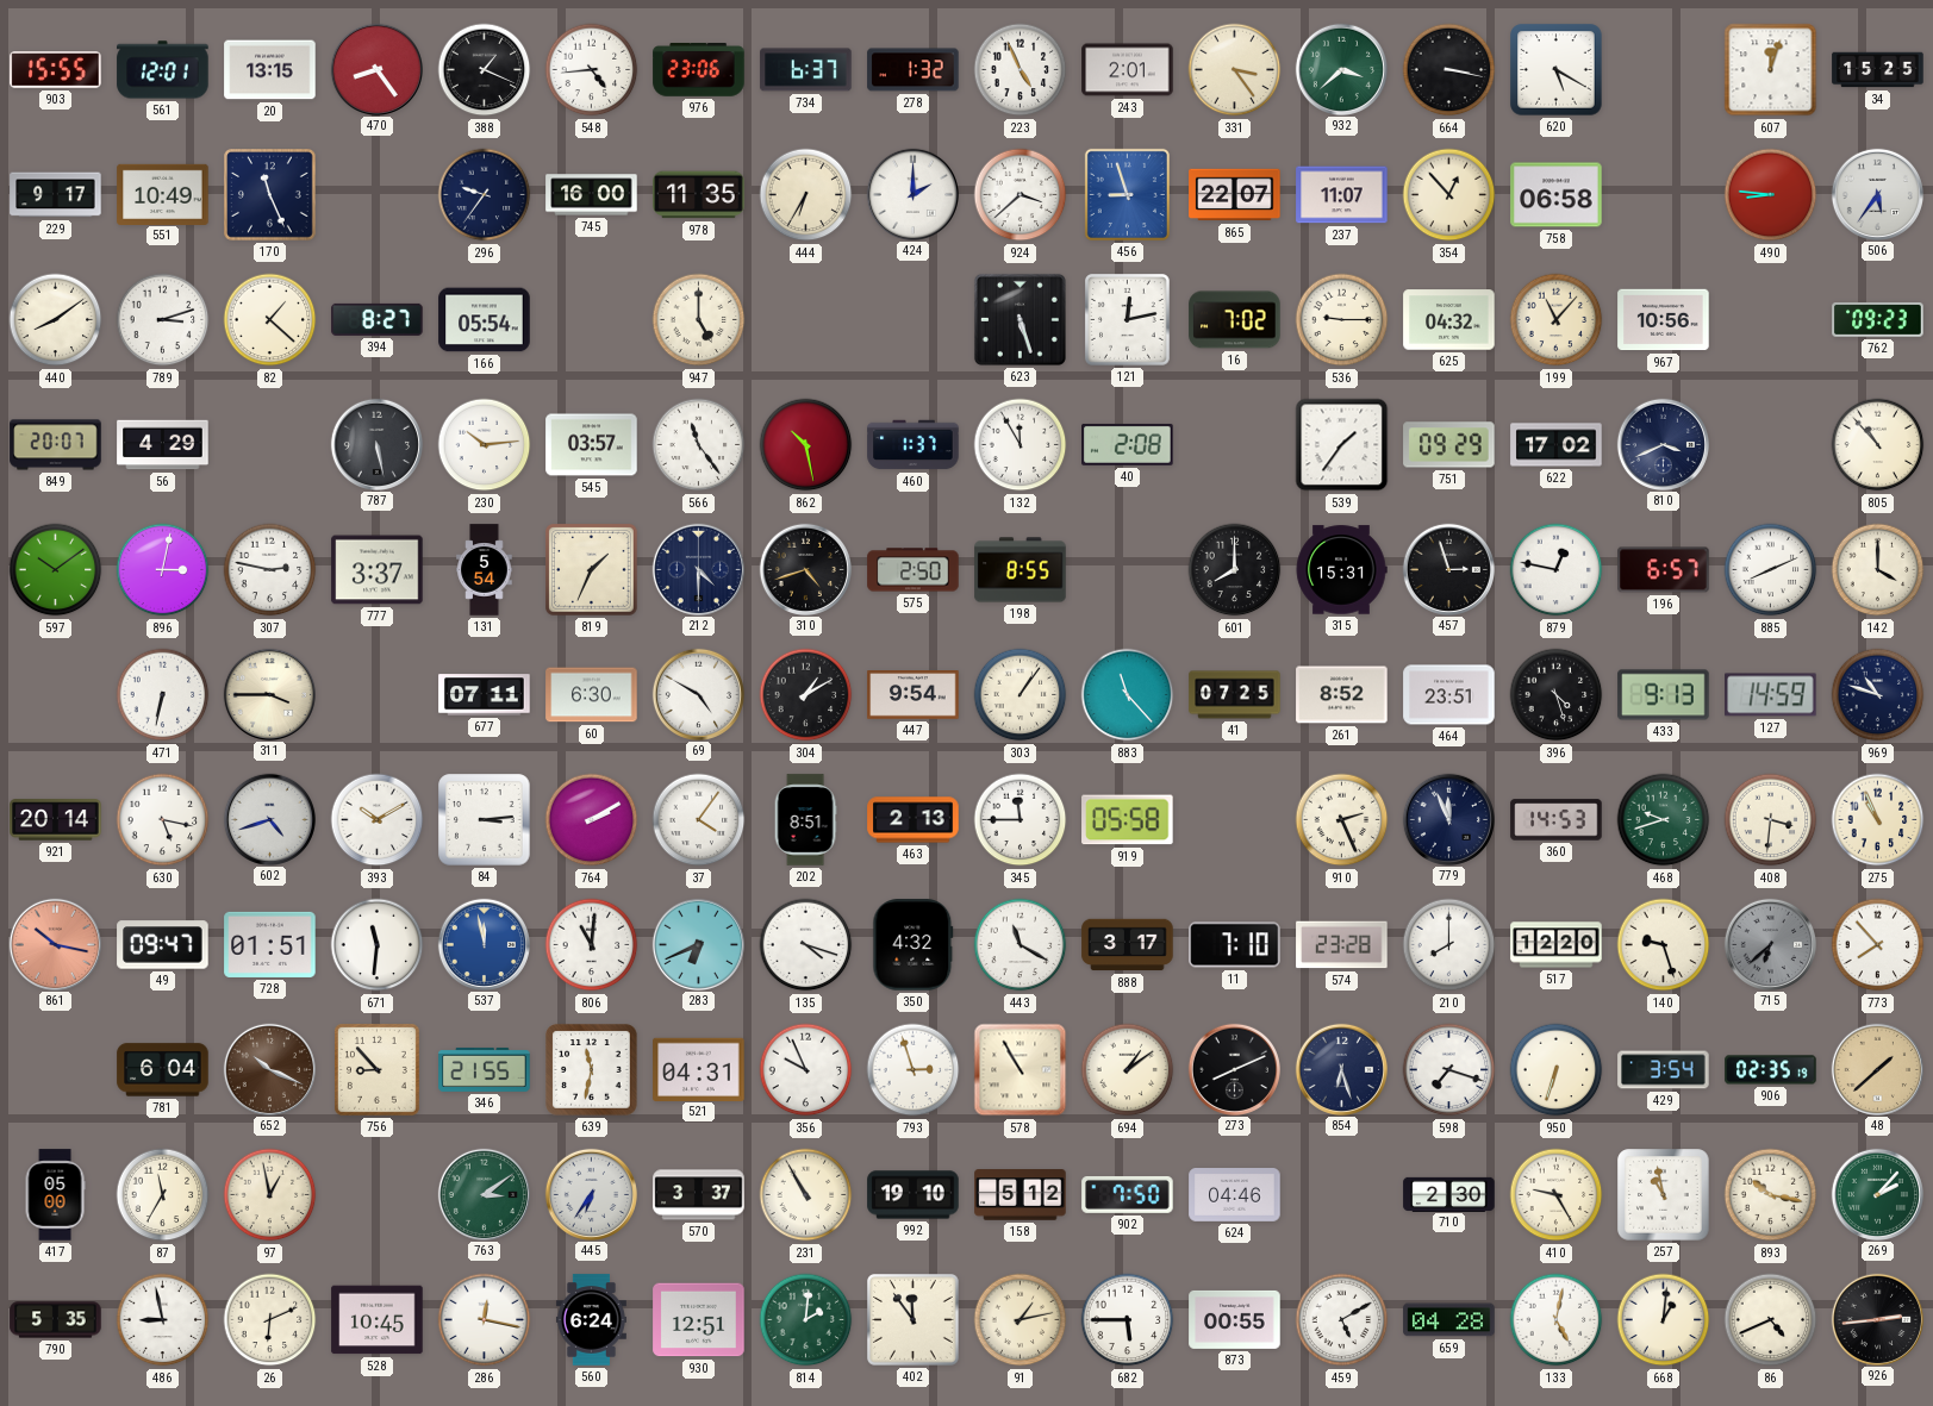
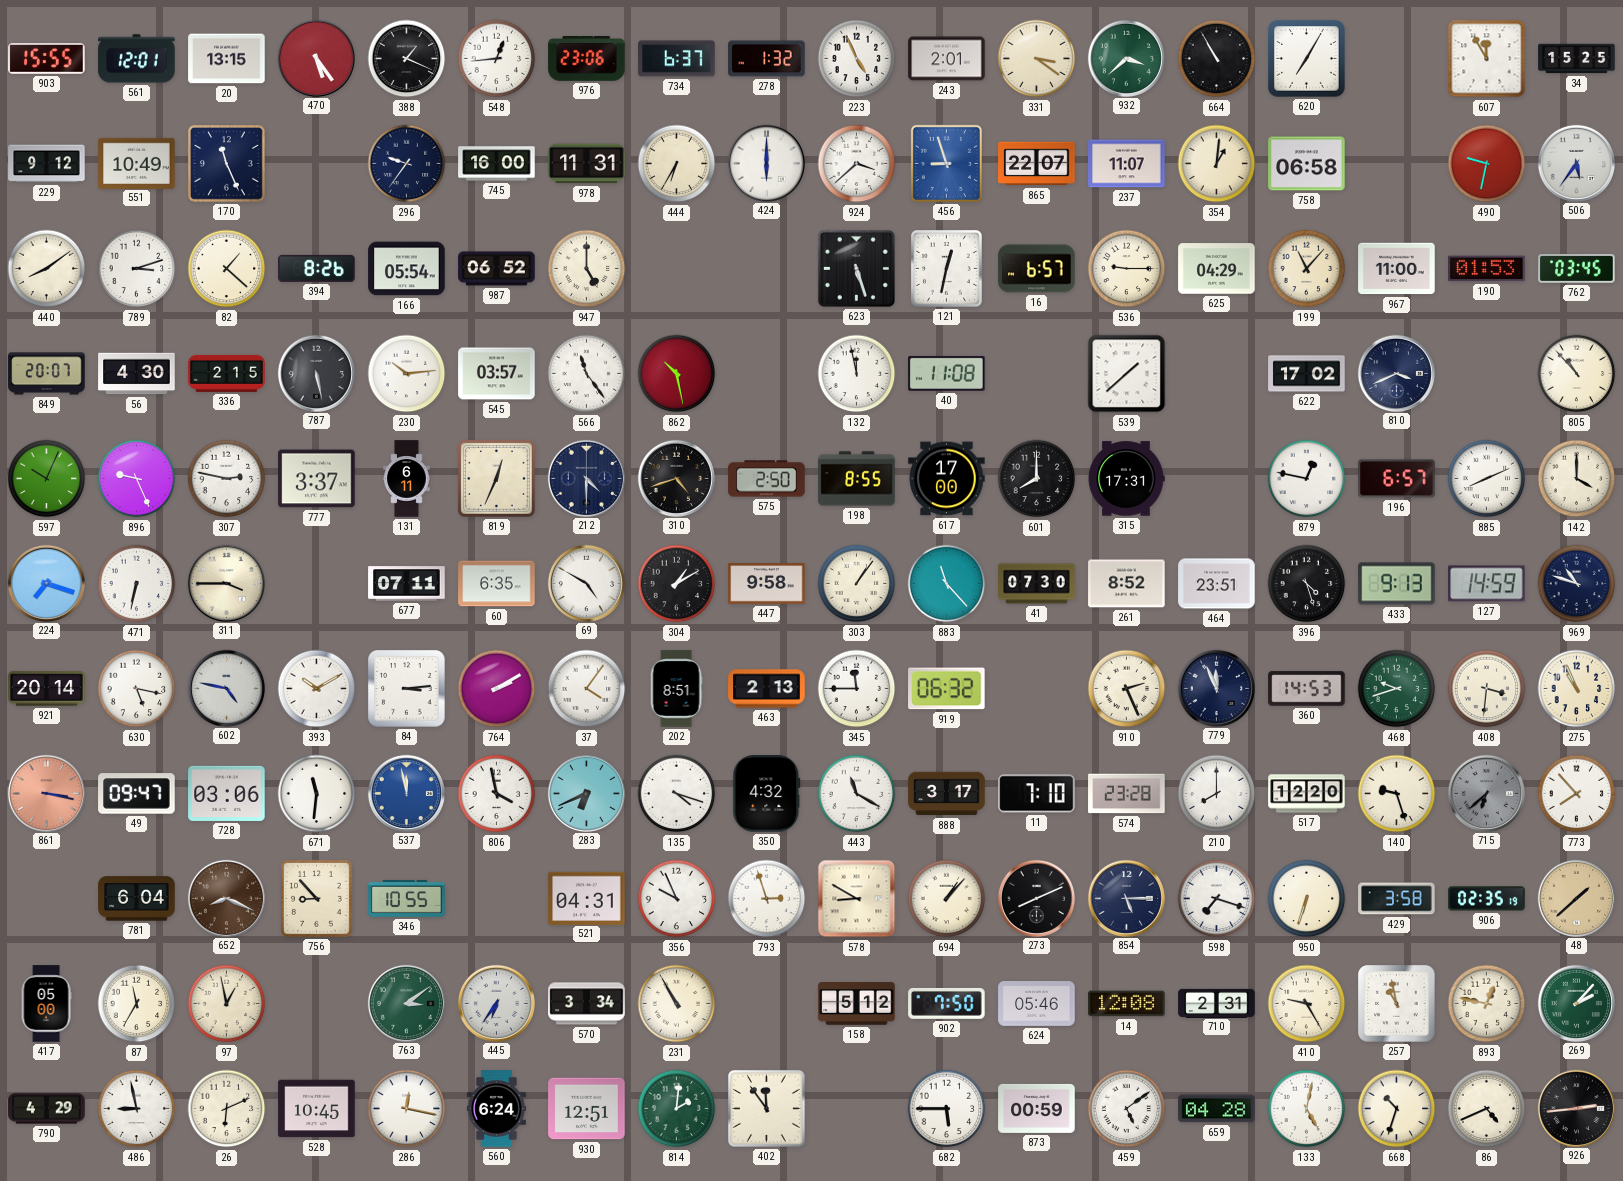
470: 8:24 -> 5:24
548: 4:44 -> 12:44
331: 3:24 -> 3:21
664: 3:17 -> 10:55
620: 5:20 -> 7:05
607: 12:03 -> 11:55
229: 9:17 -> 9:12
978: 11:35 -> 11:31
424: 2:00 -> 6:00
354: 12:53 -> 1:01
490: 8:46 -> 9:32
394: 8:27 -> 8:26
987: none -> 06:52
121: 12:13 -> 12:32
16: 7:02 -> 6:57
625: 04:32 -> 04:29
967: 10:56 -> 11:00
190: none -> 01:53
762: 09:23 -> 03:45
56: 4:29 -> 4:30
336: none -> 2:15
460: 1:37 -> none
132: 11:55 -> 11:58
40: 2:08 -> 11:08
539: 1:36 -> 1:38
751: 09:29 -> none
597: 10:09 -> 10:04
896: 3:02 -> 9:26
131: 5:54 -> 6:11
819: 1:34 -> 12:34
617: none -> 17:00
315: 15:31 -> 17:31
457: 2:57 -> none
224: none -> 7:18
60: 6:30 -> 6:35
447: 9:54 -> 9:58
41: 07:25 -> 07:30
602: 4:42 -> 4:47
919: 05:58 -> 06:32
861: 10:17 -> 3:17
728: 01:51 -> 03:06
806: 11:01 -> 3:58
652: 10:19 -> 8:19
346: 21:55 -> 10:55
639: 11:32 -> none
578: 10:55 -> 8:50
694: 1:09 -> 1:07
854: 6:27 -> 5:15
429: 3:54 -> 3:58
570: 3:37 -> 3:34
992: 19:10 -> none
624: 04:46 -> 05:46
14: none -> 12:08
710: 2:30 -> 2:31
893: 10:17 -> 12:47
790: 5:35 -> 4:29
91: 1:13 -> none
873: 00:55 -> 00:59
459: 5:10 -> 5:09
668: 1:01 -> 10:33
